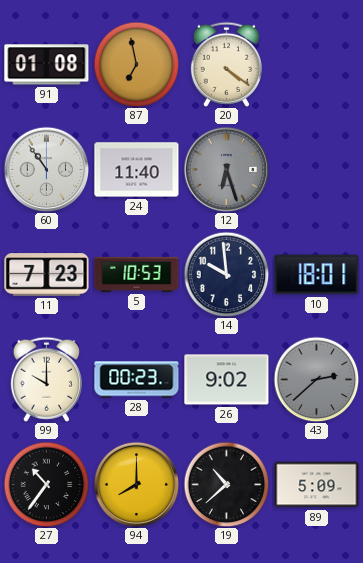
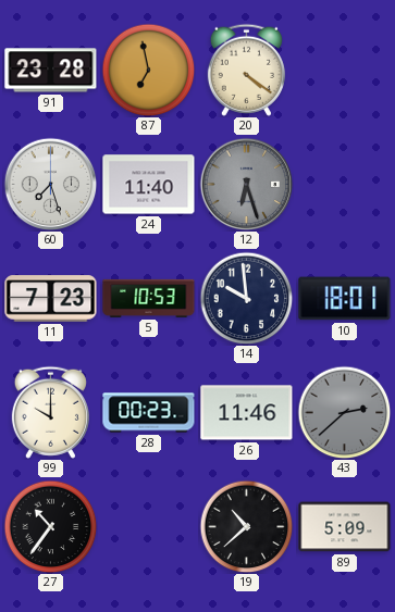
91: 01:08 -> 23:28
60: 10:54 -> 7:27
26: 9:02 -> 11:46
94: 8:00 -> none
